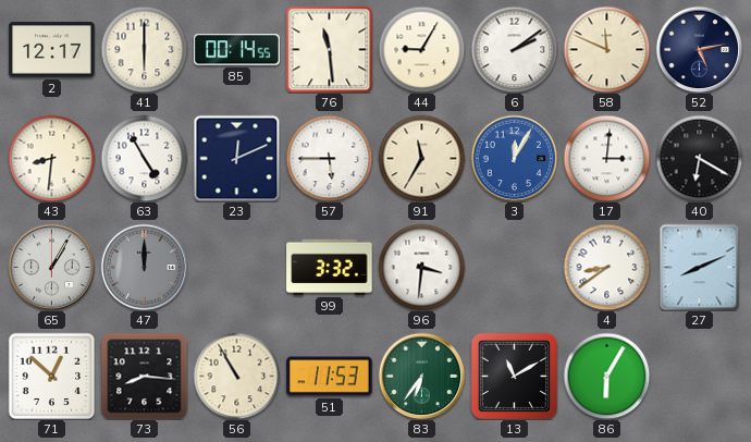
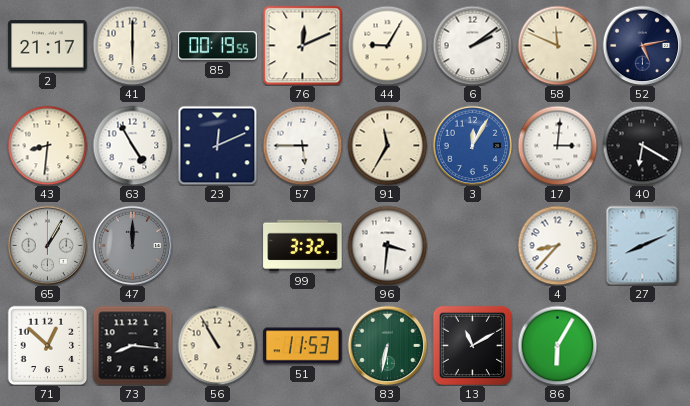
2: 12:17 -> 21:17
85: 00:14 -> 00:19
76: 11:29 -> 12:11
4: 8:39 -> 8:37
83: 6:36 -> 6:32
